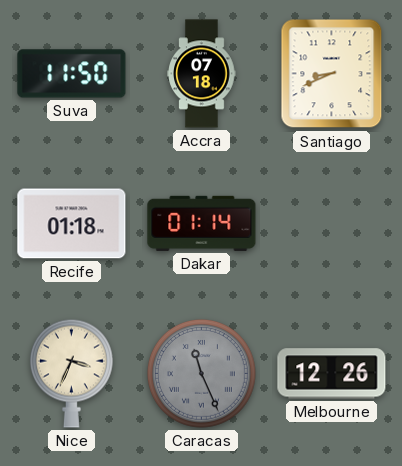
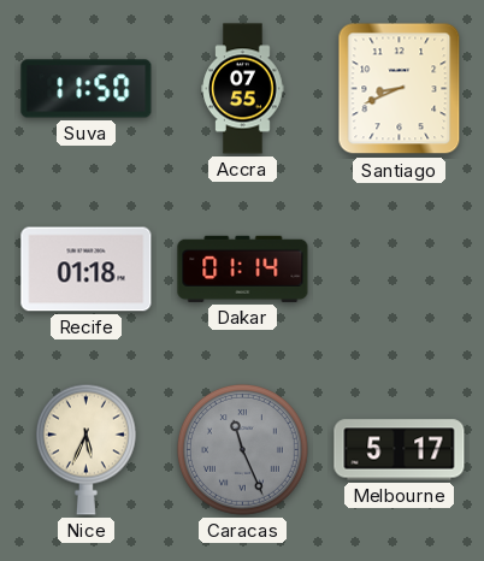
Accra: 07:18 -> 07:55
Nice: 3:34 -> 5:34
Melbourne: 12:26 -> 5:17
